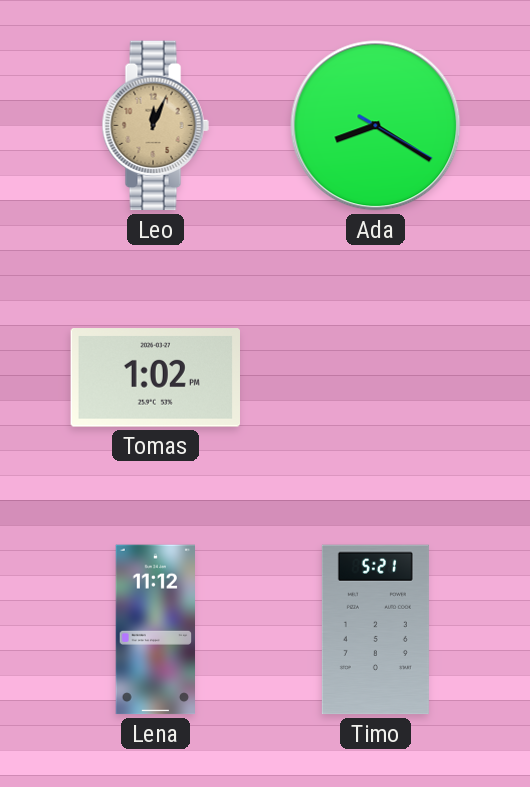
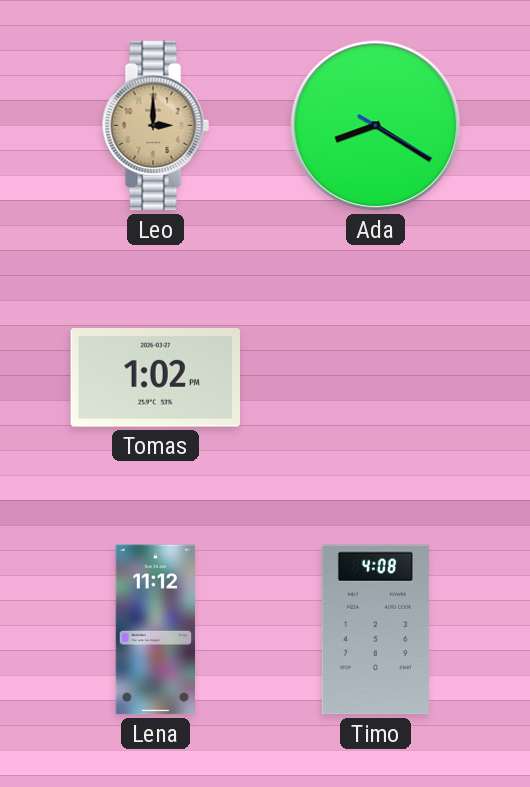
Leo: 12:04 -> 3:00
Timo: 5:21 -> 4:08
